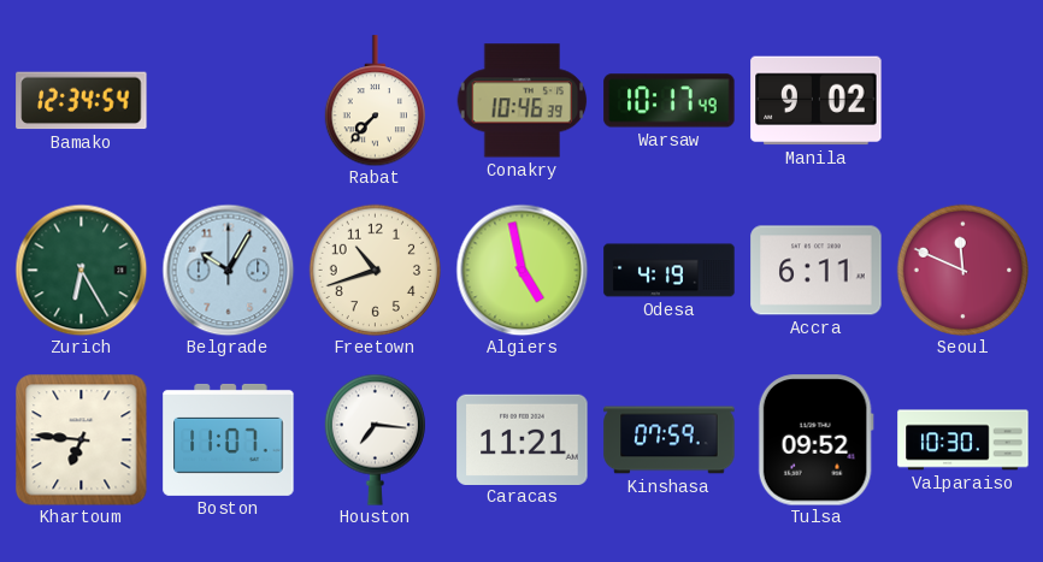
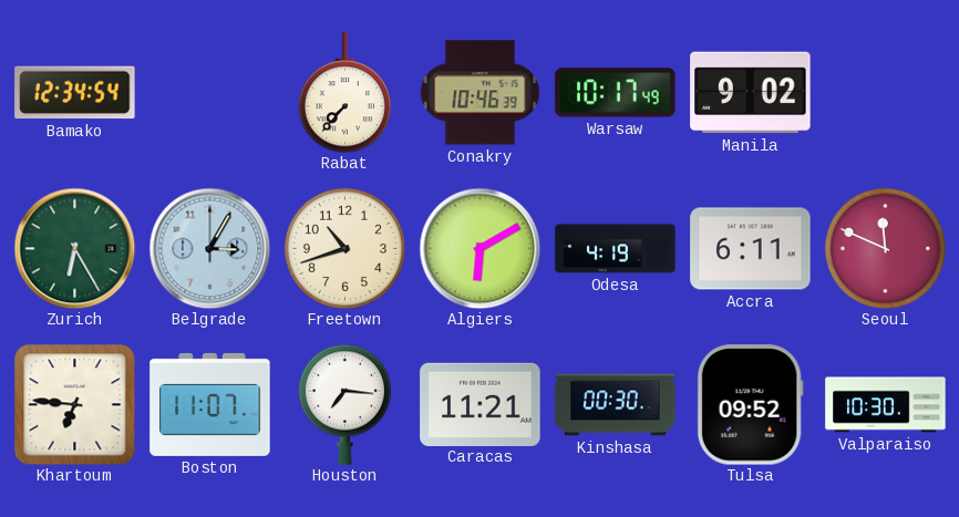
Belgrade: 10:05 -> 3:05
Algiers: 4:58 -> 6:10
Kinshasa: 07:59 -> 00:30
